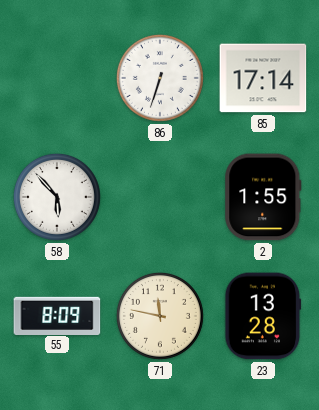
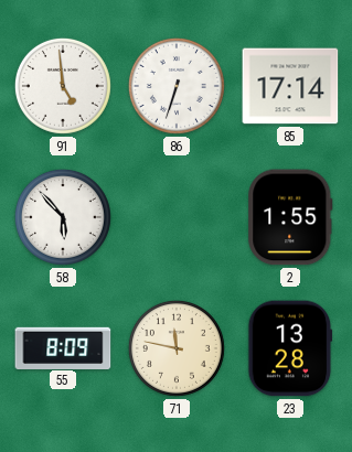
91: none -> 4:59
